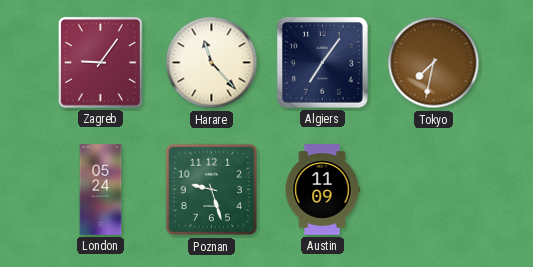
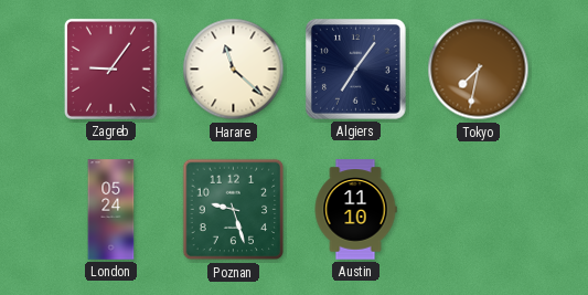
Harare: 11:23 -> 11:22
Austin: 11:09 -> 11:10
